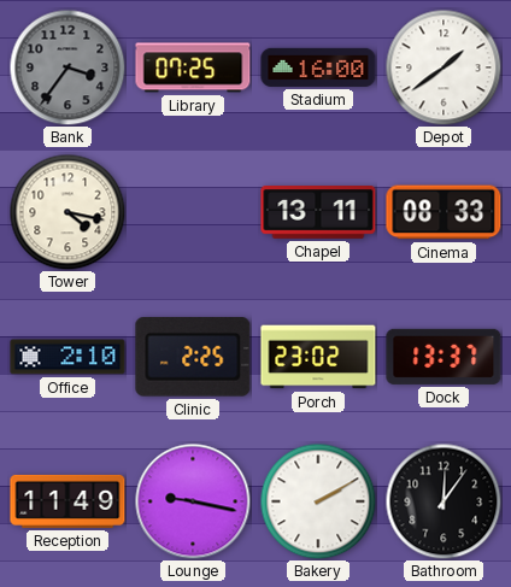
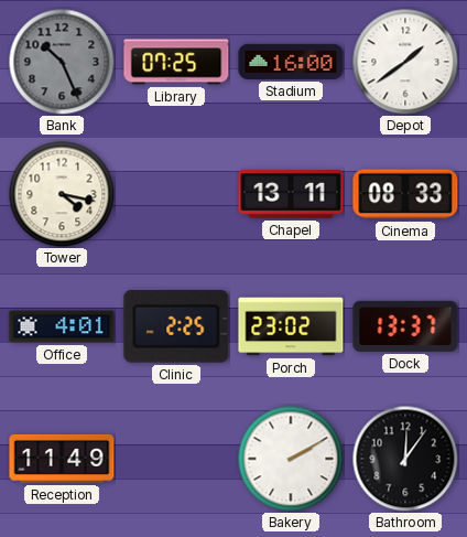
Bank: 3:36 -> 10:26
Office: 2:10 -> 4:01
Lounge: 9:17 -> none
